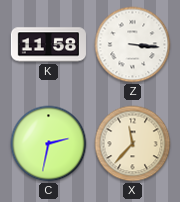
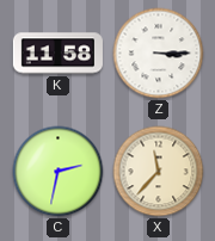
Z: 3:16 -> 3:15
